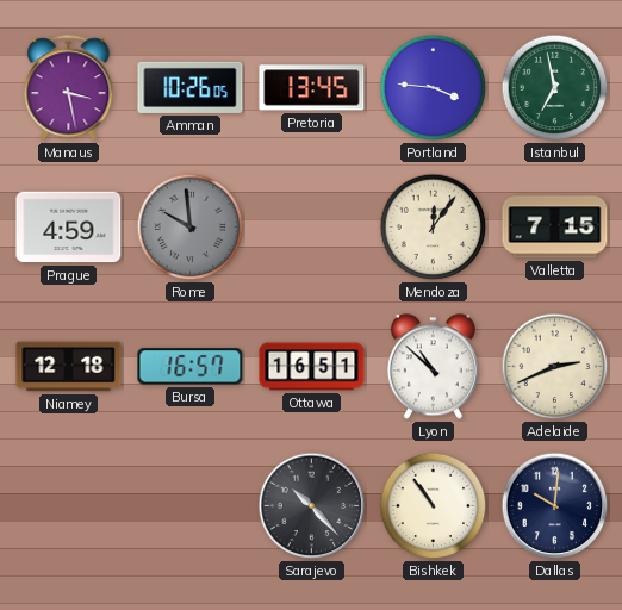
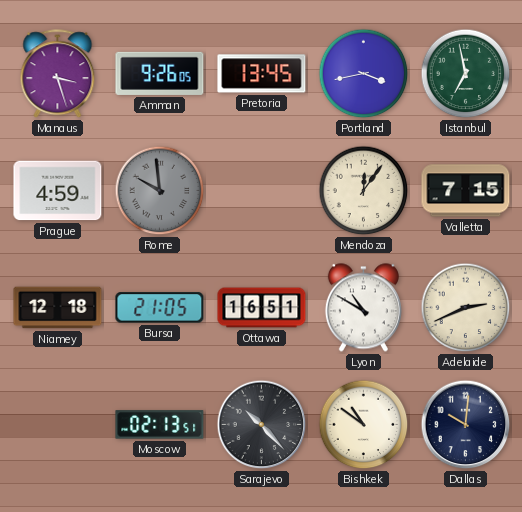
Manaus: 3:28 -> 3:27
Amman: 10:26 -> 9:26
Portland: 3:46 -> 3:43
Bursa: 16:57 -> 21:05
Lyon: 10:52 -> 10:50
Moscow: none -> 02:13
Bishkek: 10:54 -> 10:51
